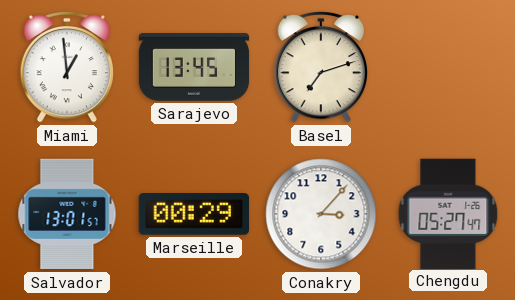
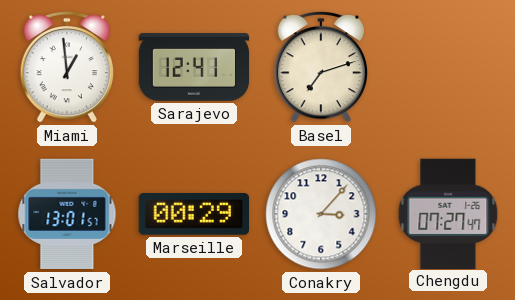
Sarajevo: 13:45 -> 12:41
Chengdu: 05:27 -> 07:27
